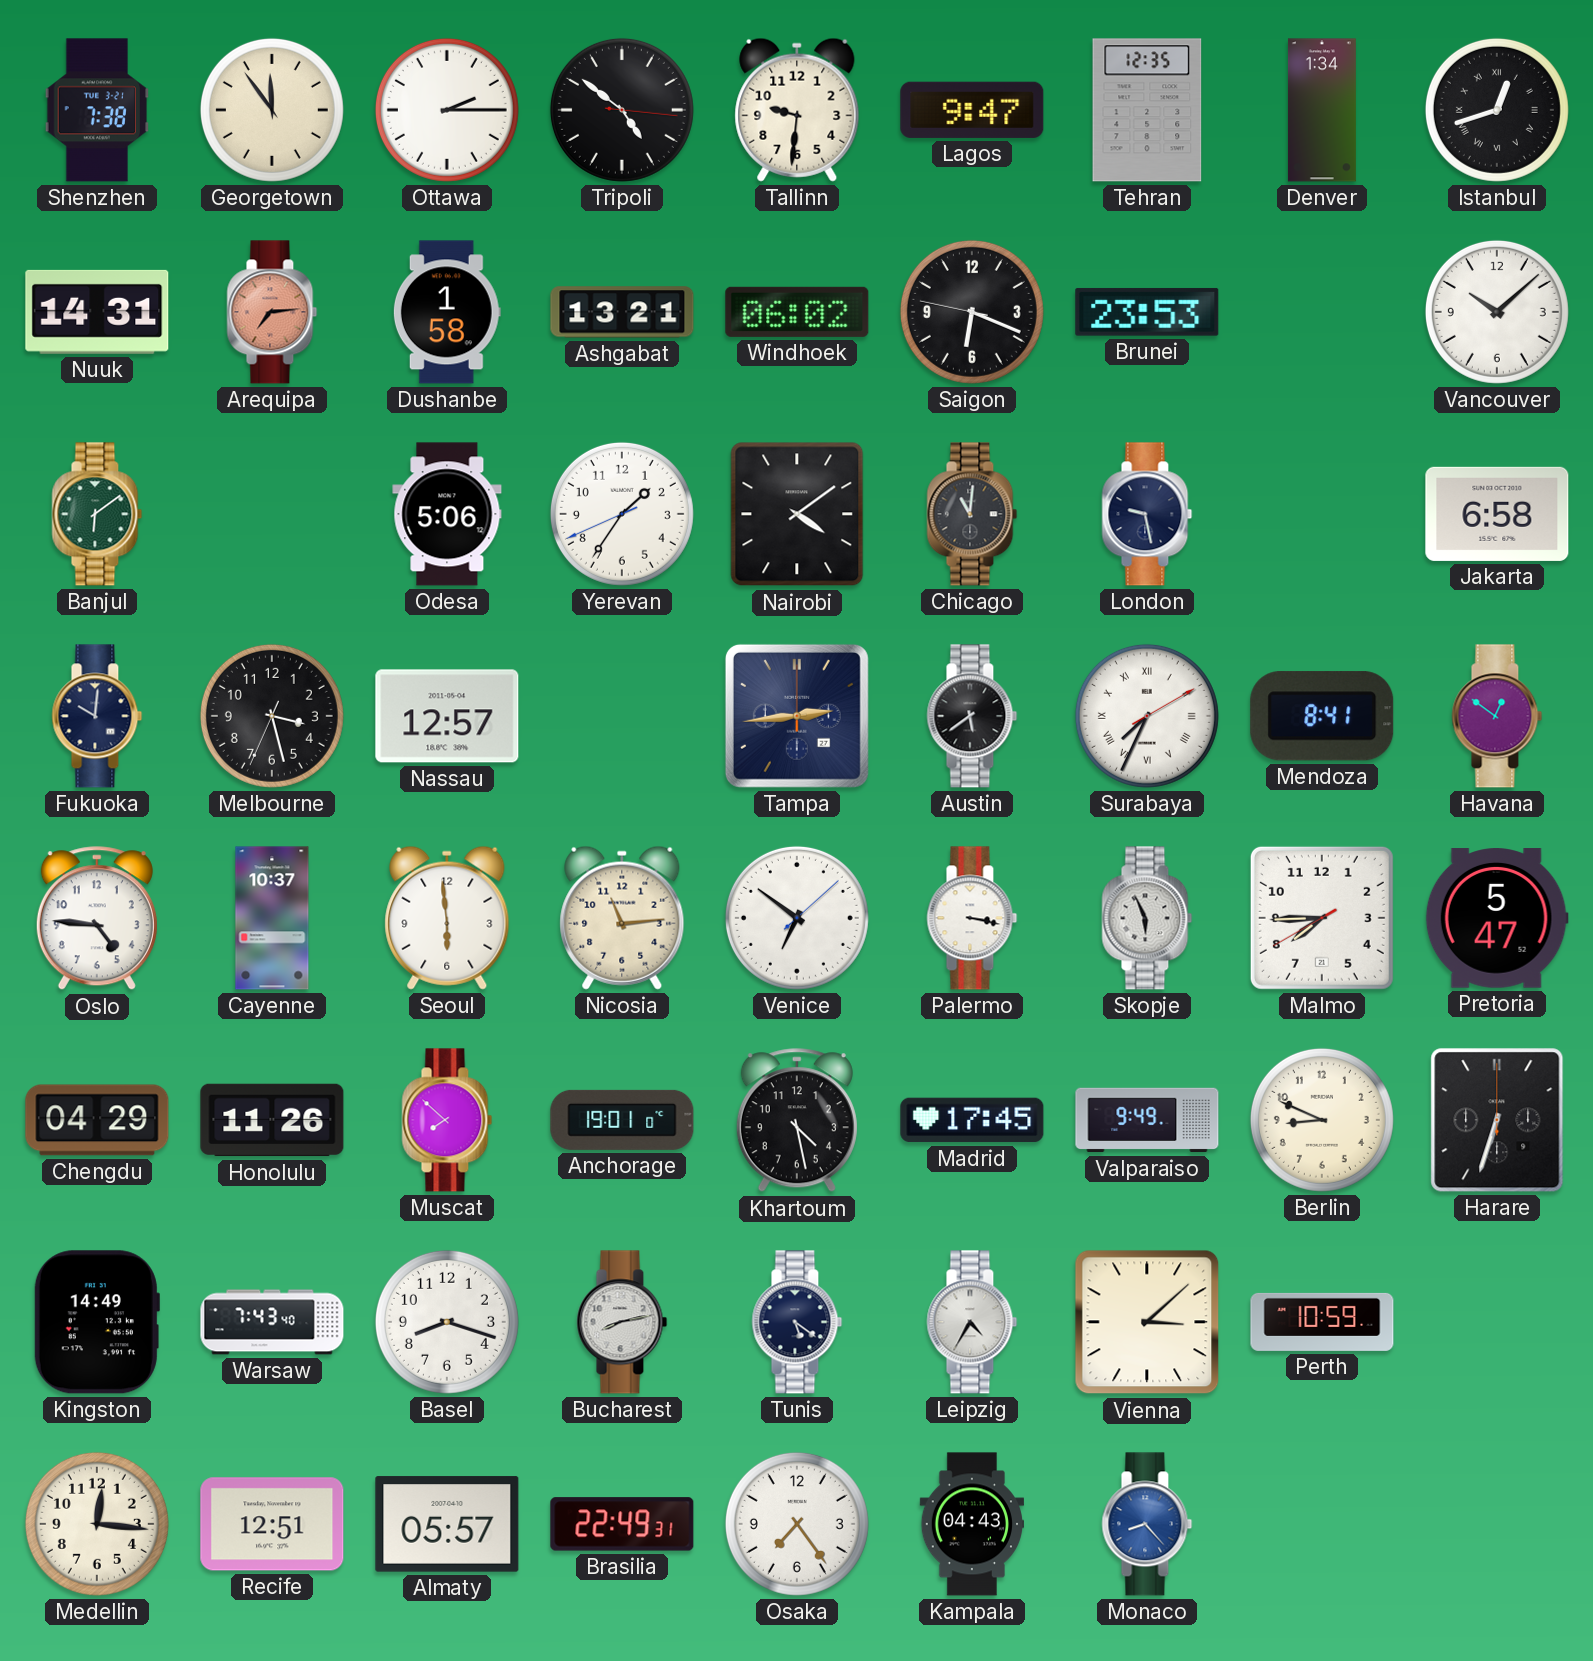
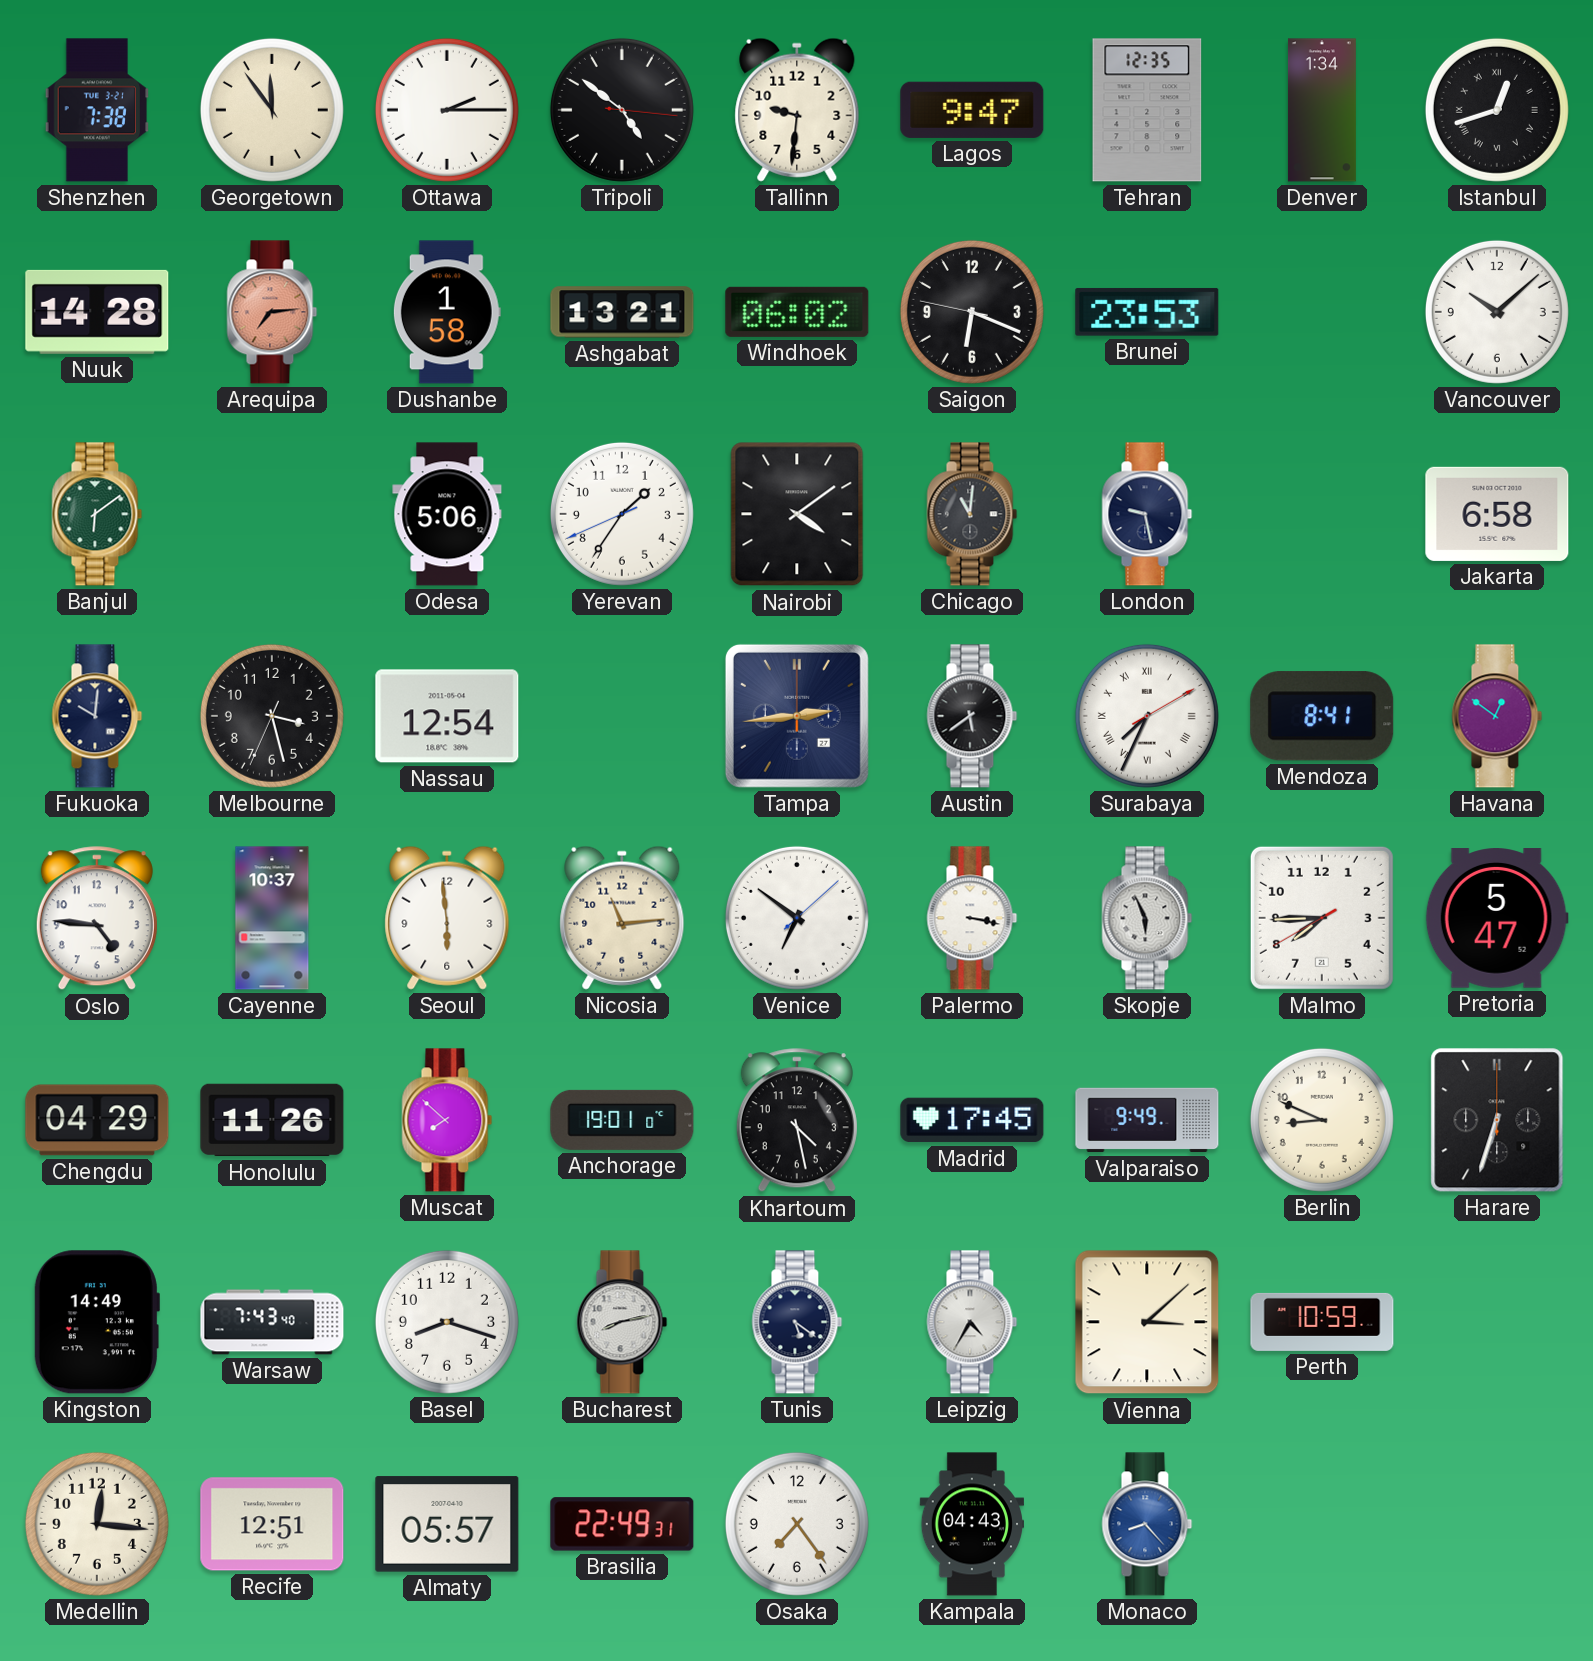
Nuuk: 14:31 -> 14:28
Nassau: 12:57 -> 12:54
